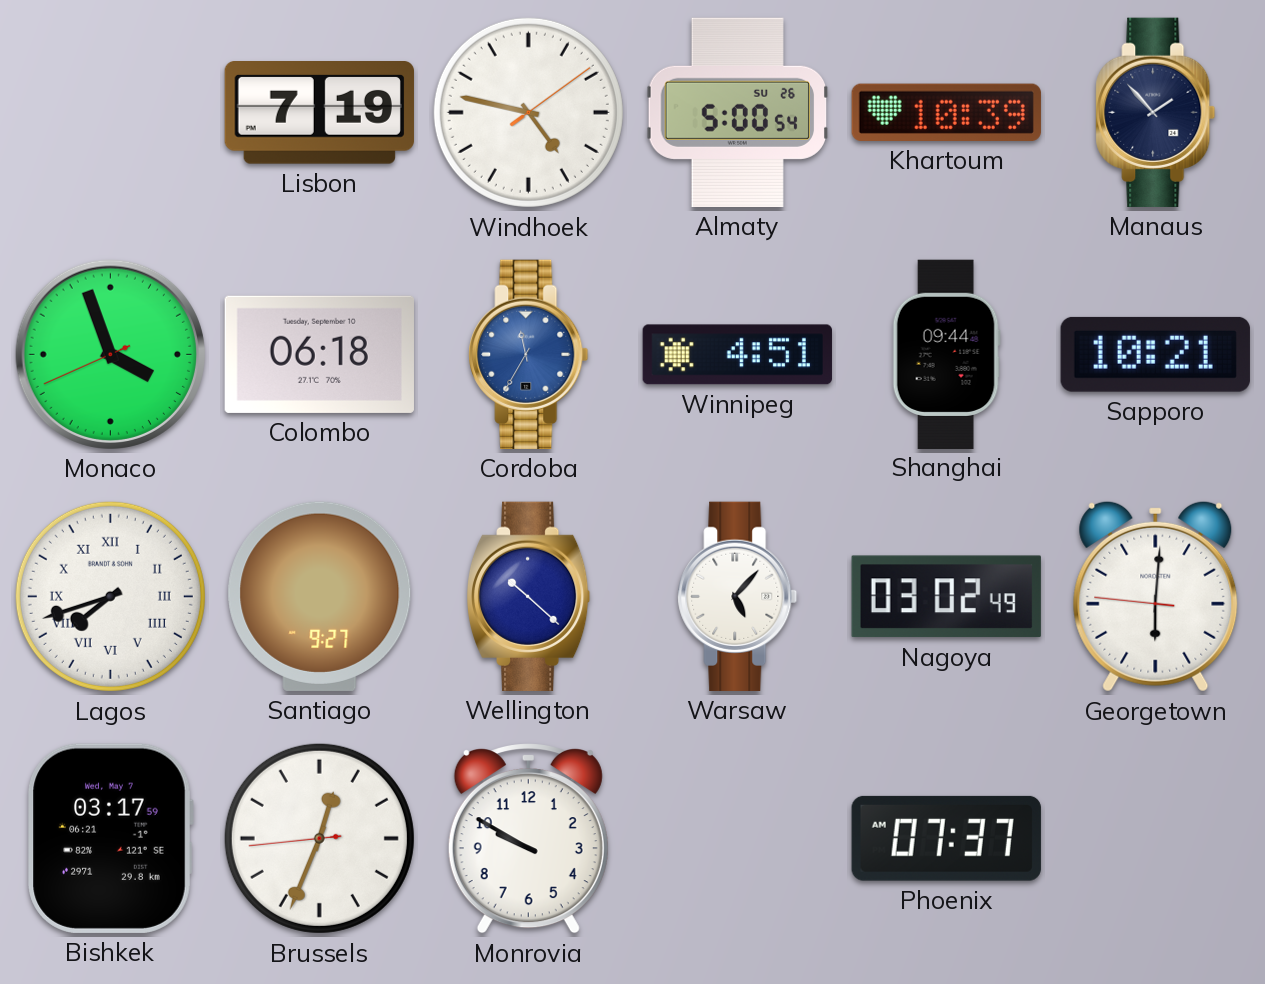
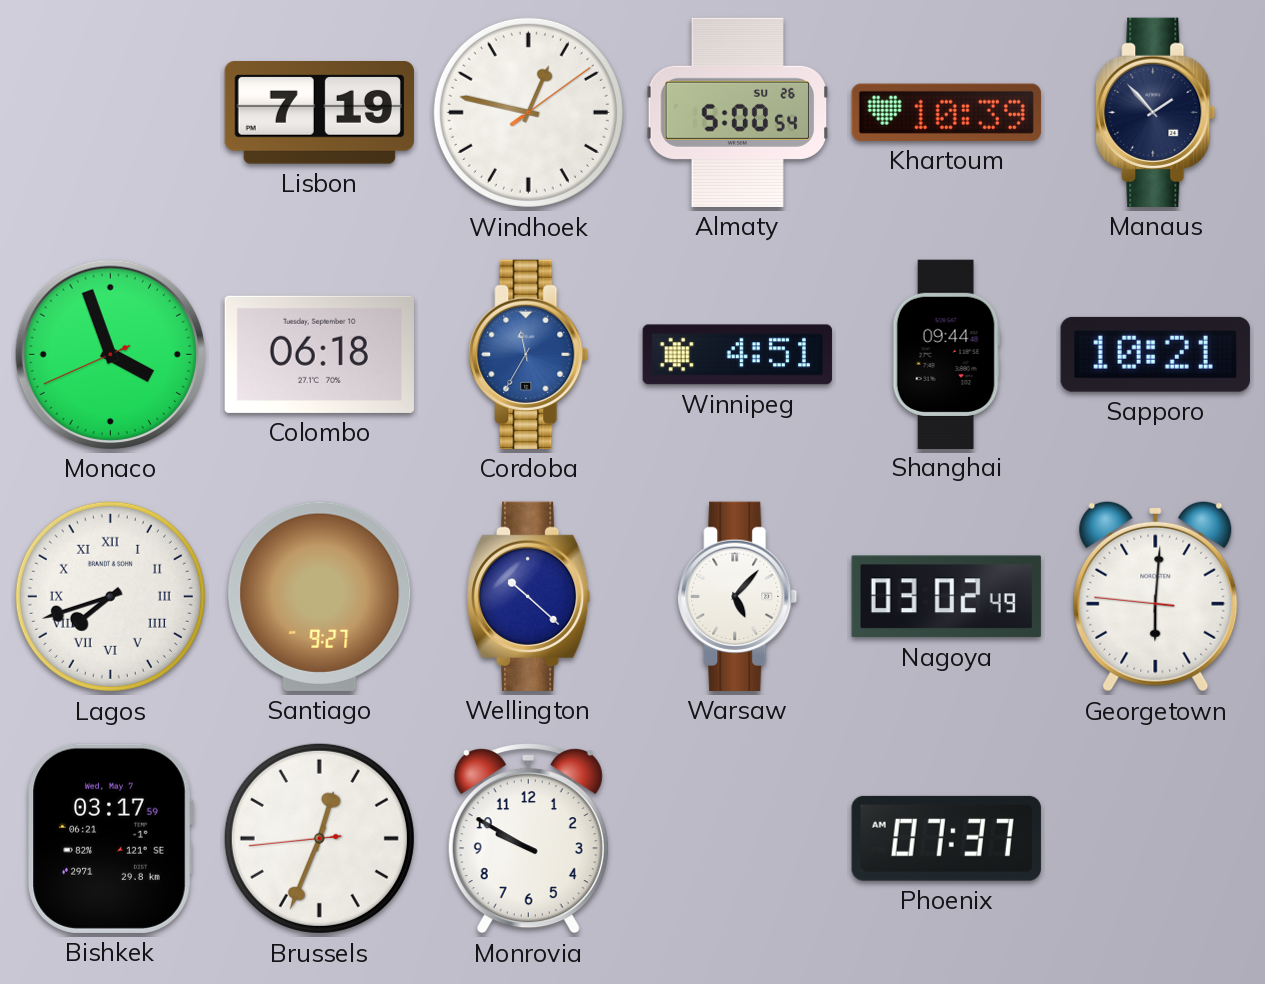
Windhoek: 4:47 -> 12:47
